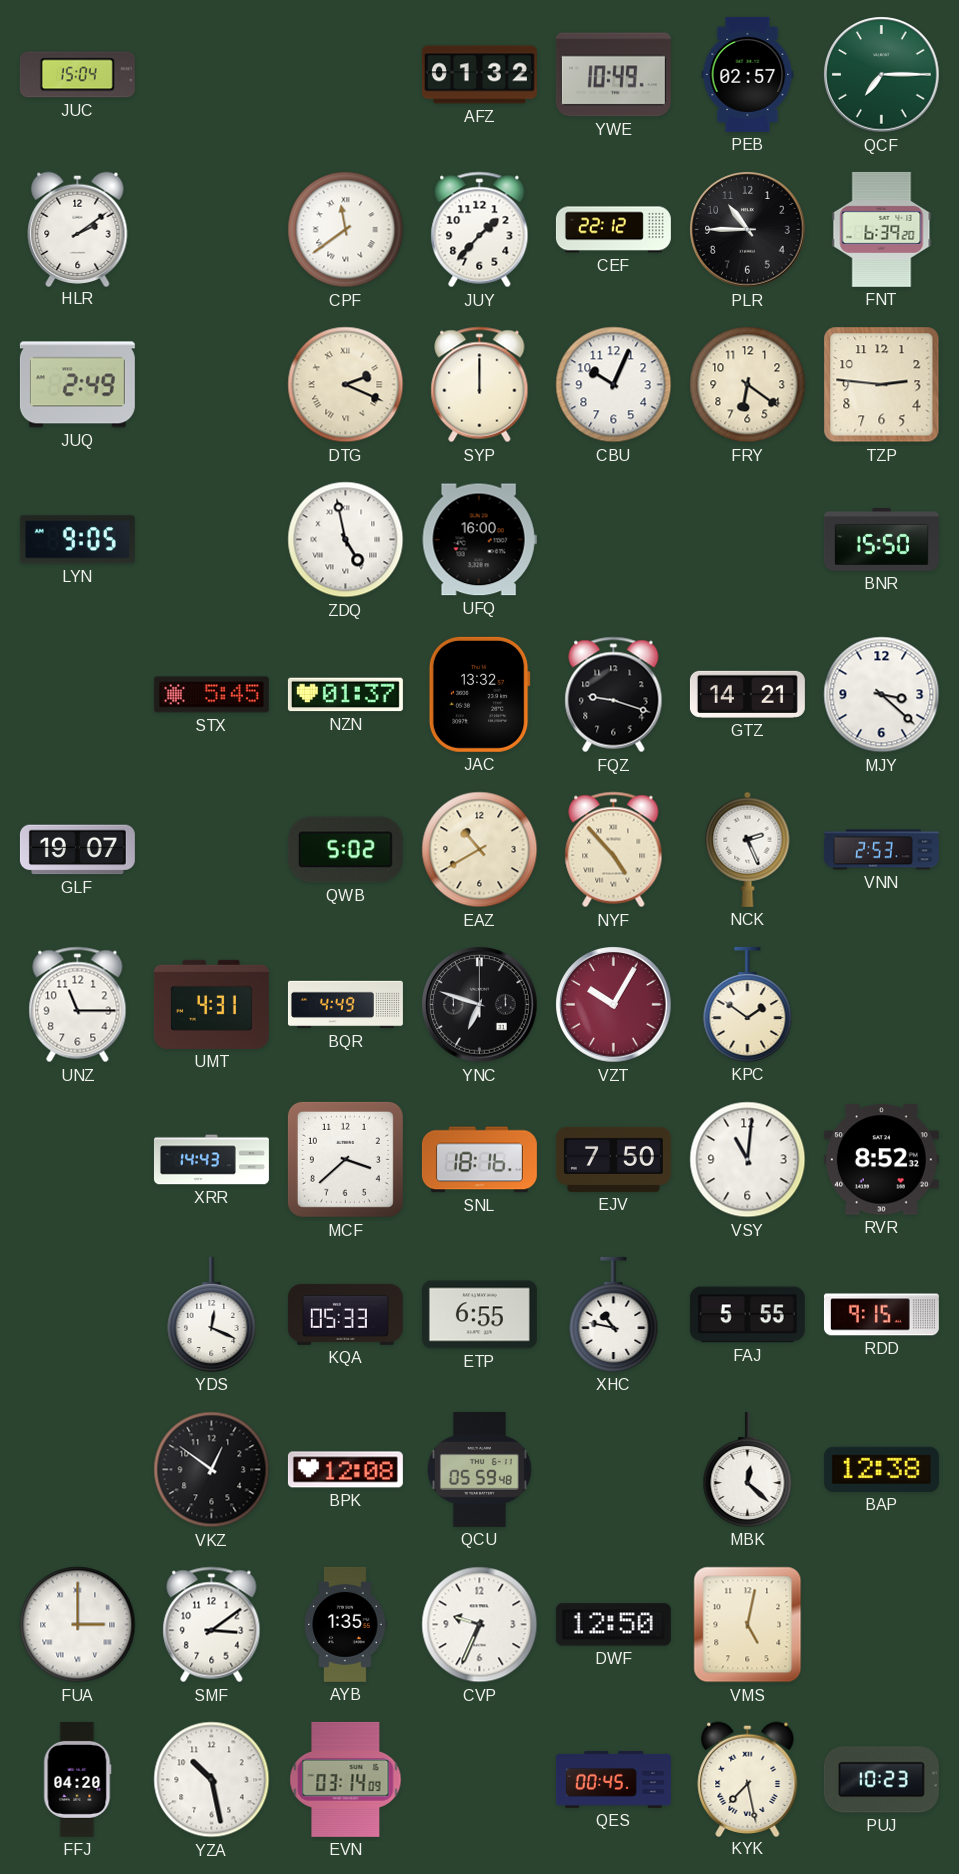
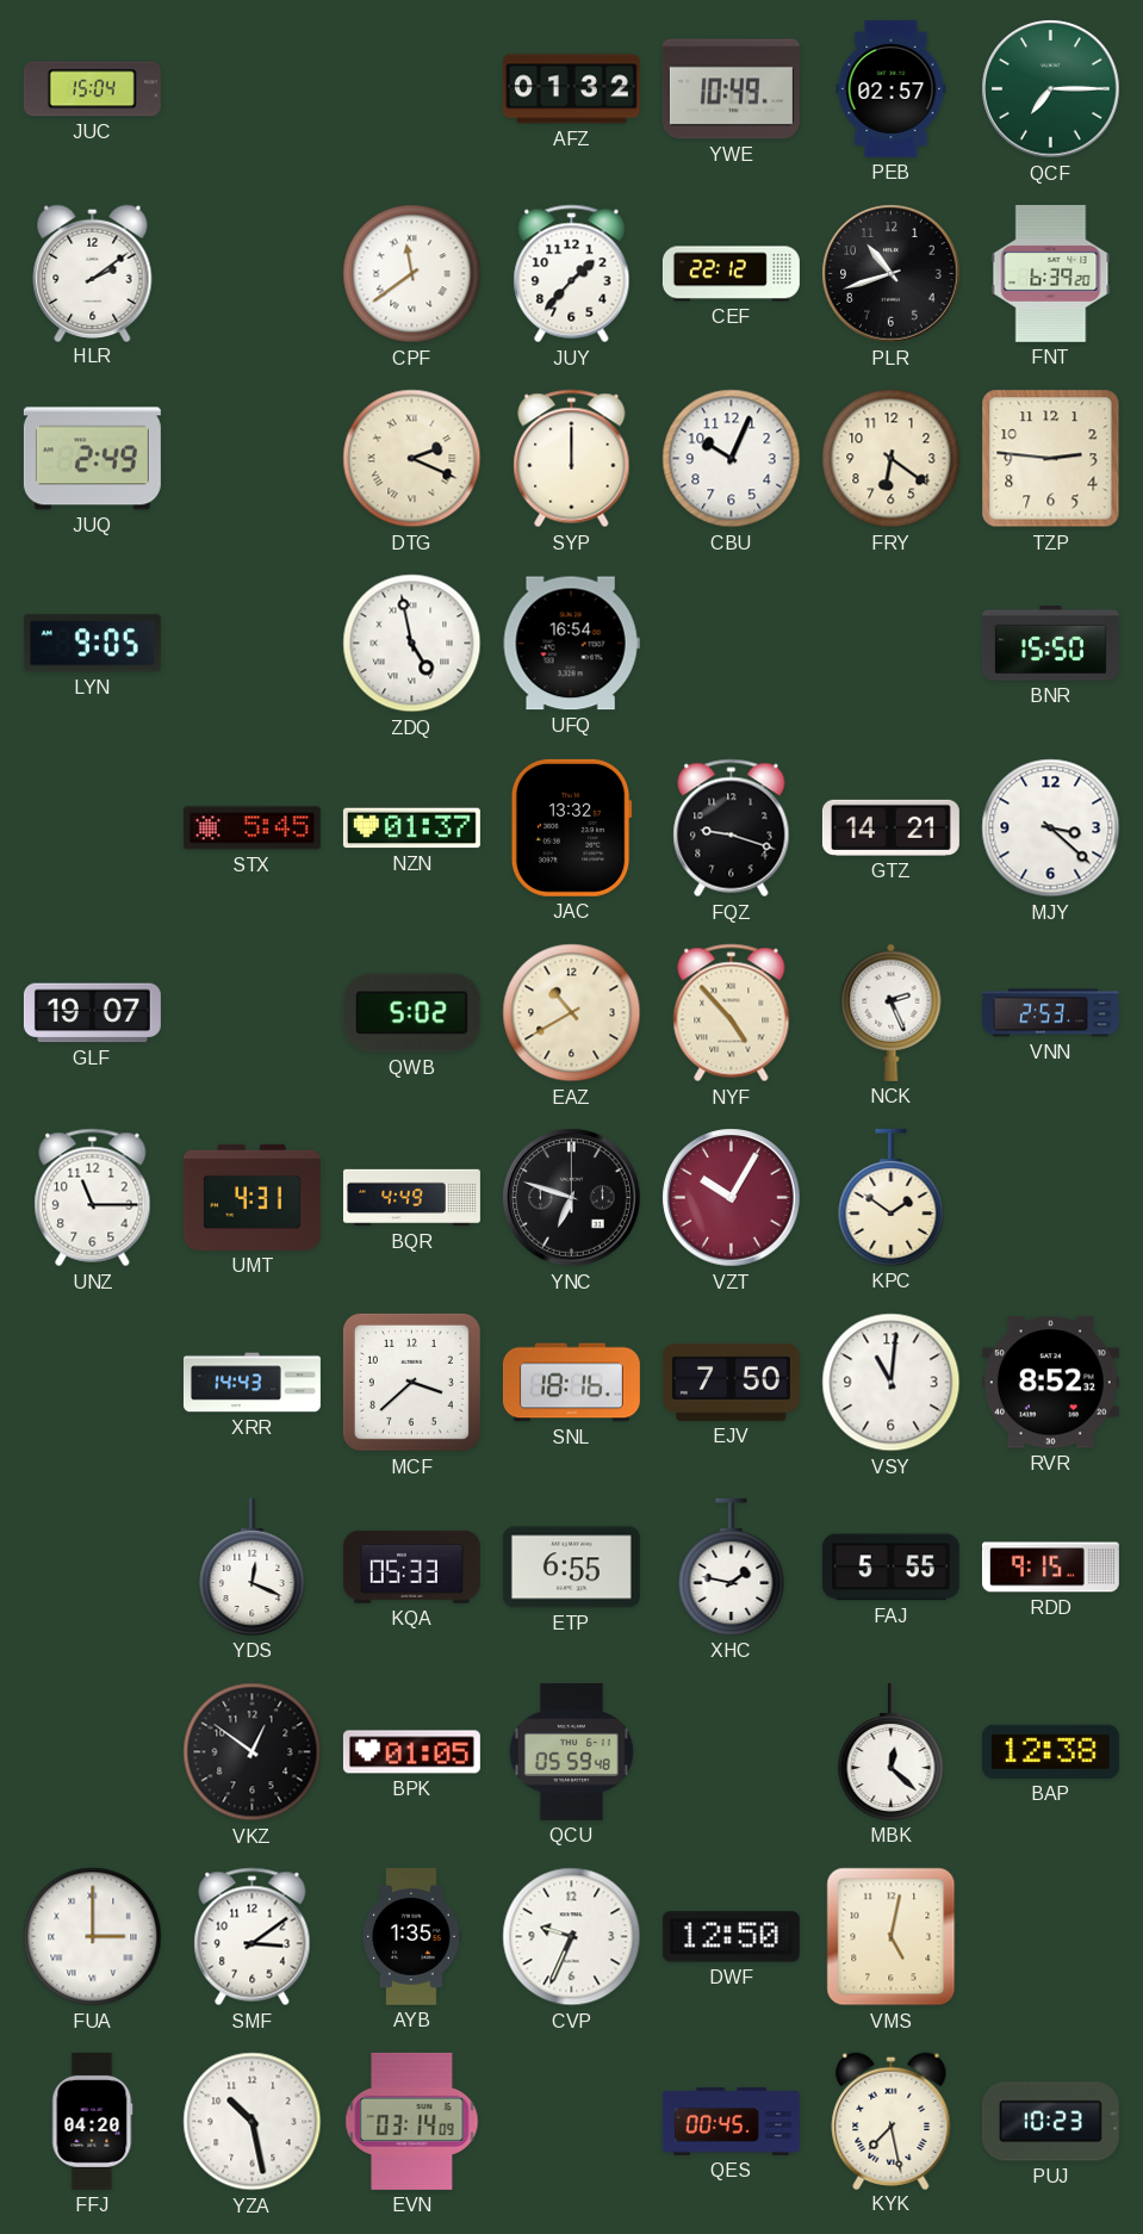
PLR: 10:45 -> 10:42
UFQ: 16:00 -> 16:54
XHC: 10:47 -> 1:47
BPK: 12:08 -> 01:05
